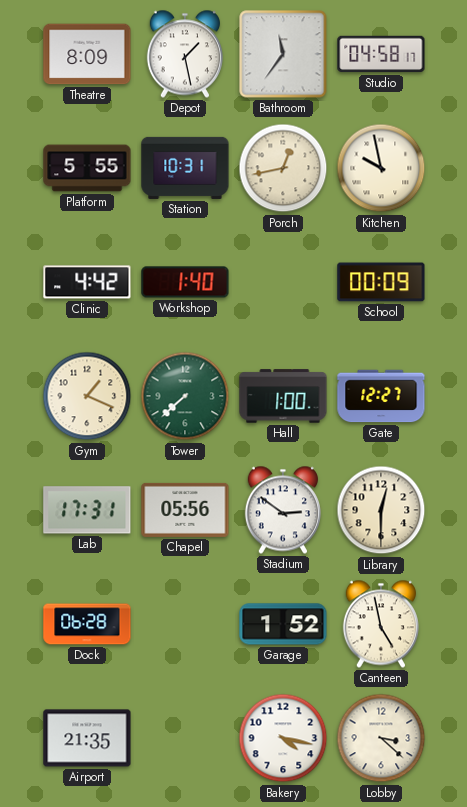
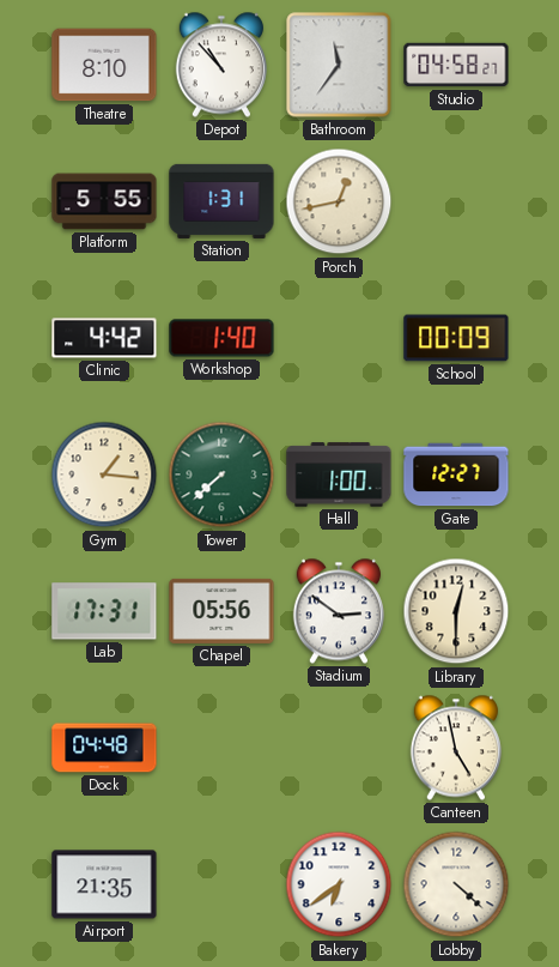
Theatre: 8:09 -> 8:10
Depot: 1:28 -> 10:53
Studio: 04:58:17 -> 04:58:27
Station: 10:31 -> 1:31
Kitchen: 9:58 -> none
Gym: 1:19 -> 1:16
Dock: 06:28 -> 04:48
Garage: 1:52 -> none
Bakery: 4:17 -> 6:39
Lobby: 3:22 -> 4:22
